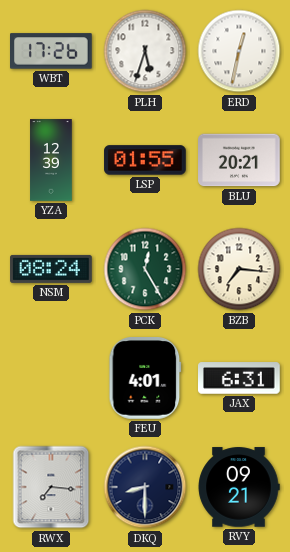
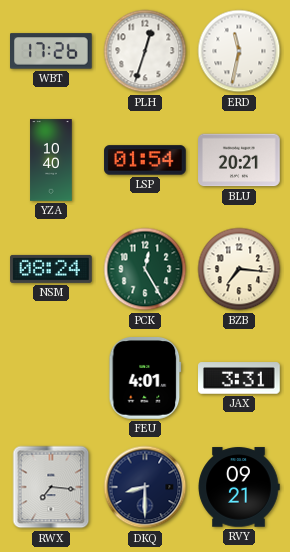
PLH: 5:33 -> 12:33
ERD: 12:32 -> 11:32
YZA: 12:39 -> 10:40
LSP: 01:55 -> 01:54
JAX: 6:31 -> 3:31
